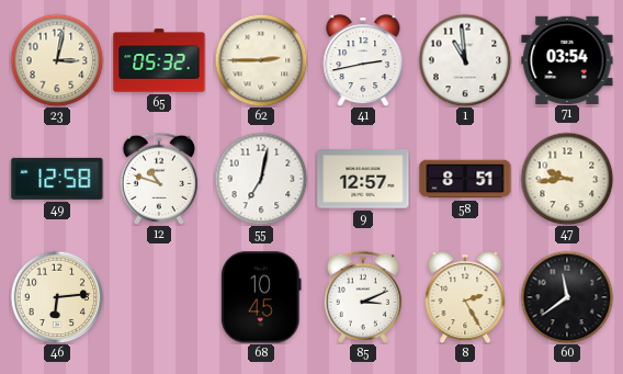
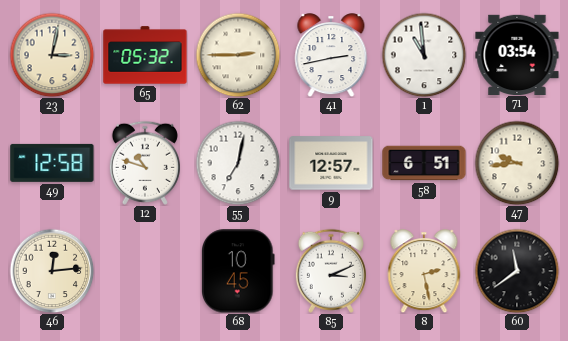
58: 8:51 -> 6:51
46: 6:14 -> 12:14
8: 2:25 -> 2:28
